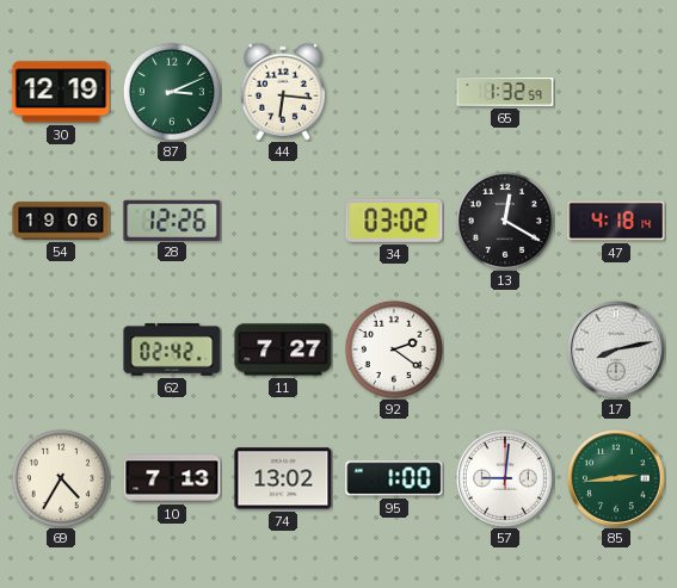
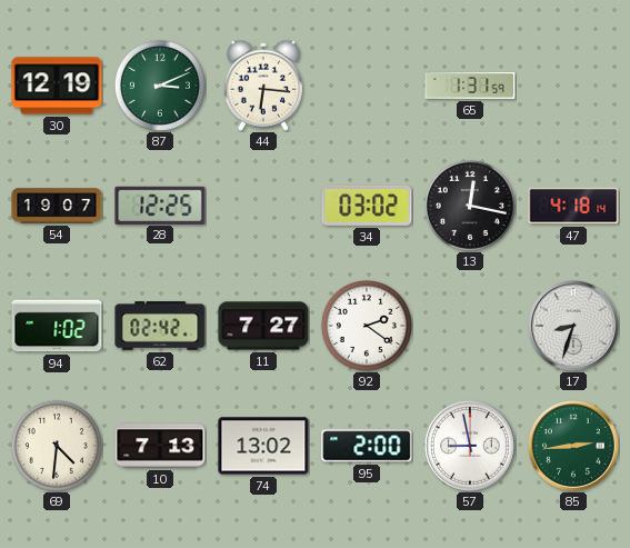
65: 1:32 -> 1:31
54: 19:06 -> 19:07
28: 12:26 -> 12:25
13: 12:20 -> 12:17
94: none -> 1:02
17: 8:13 -> 8:33
69: 4:35 -> 4:31
95: 1:00 -> 2:00
57: 9:01 -> 8:58
